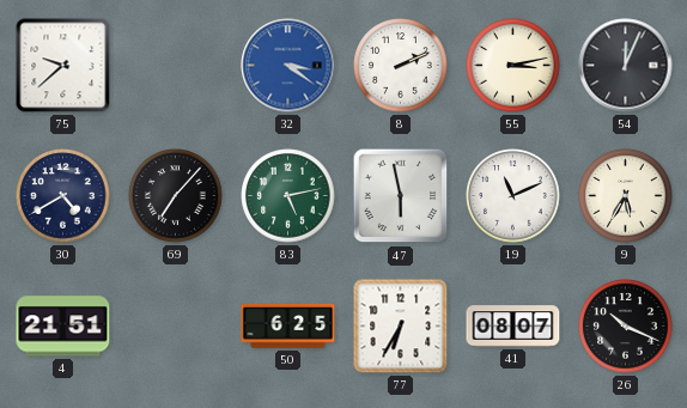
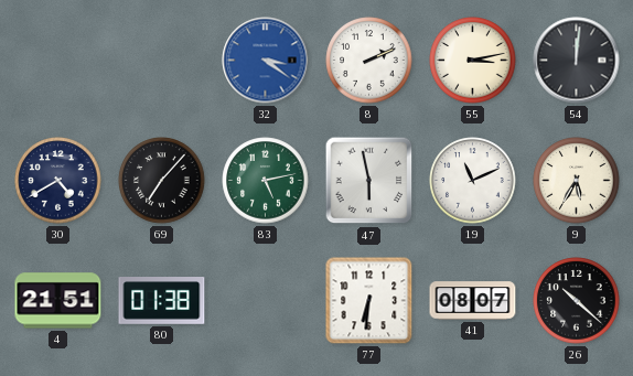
75: 9:38 -> none
54: 12:04 -> 12:01
80: none -> 01:38
50: 6:25 -> none
77: 6:35 -> 6:31
26: 10:19 -> 10:22
